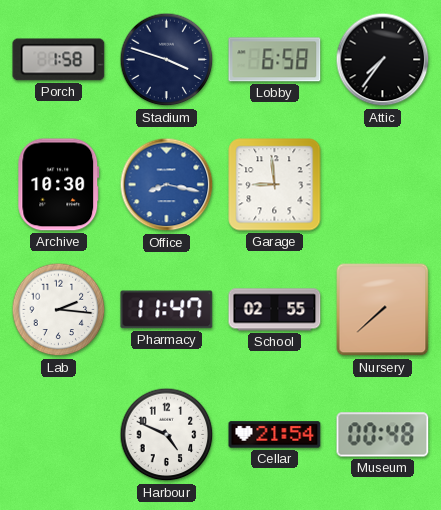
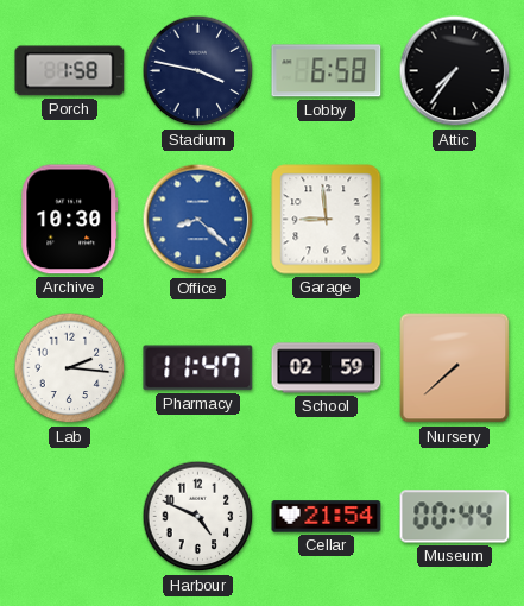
Stadium: 3:48 -> 3:47
Office: 8:17 -> 8:22
School: 02:55 -> 02:59
Museum: 00:48 -> 00:44
